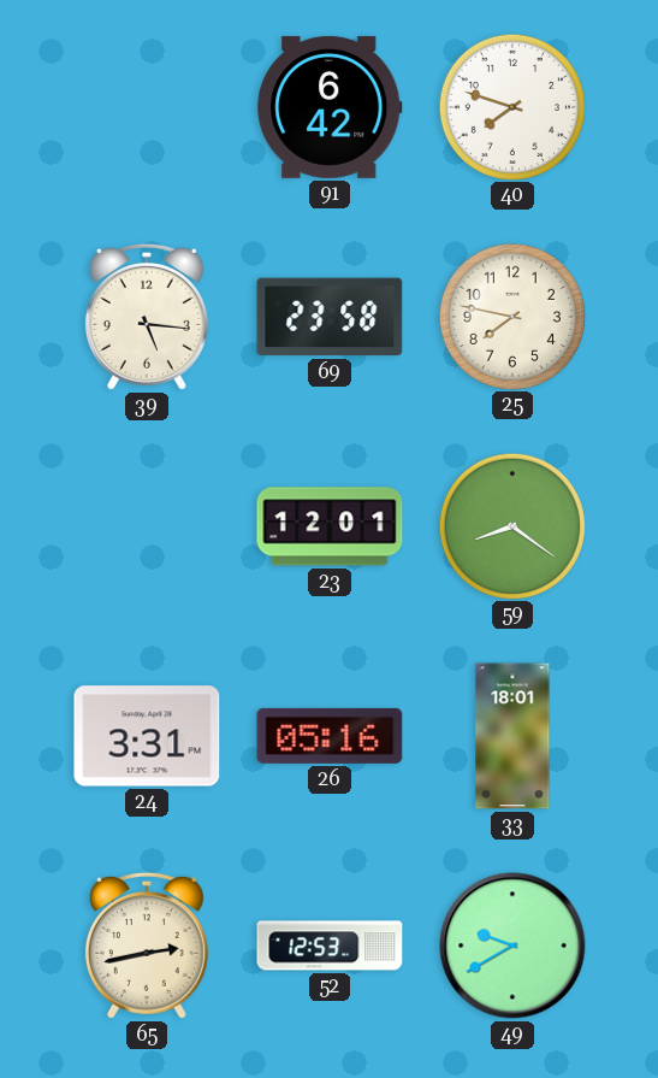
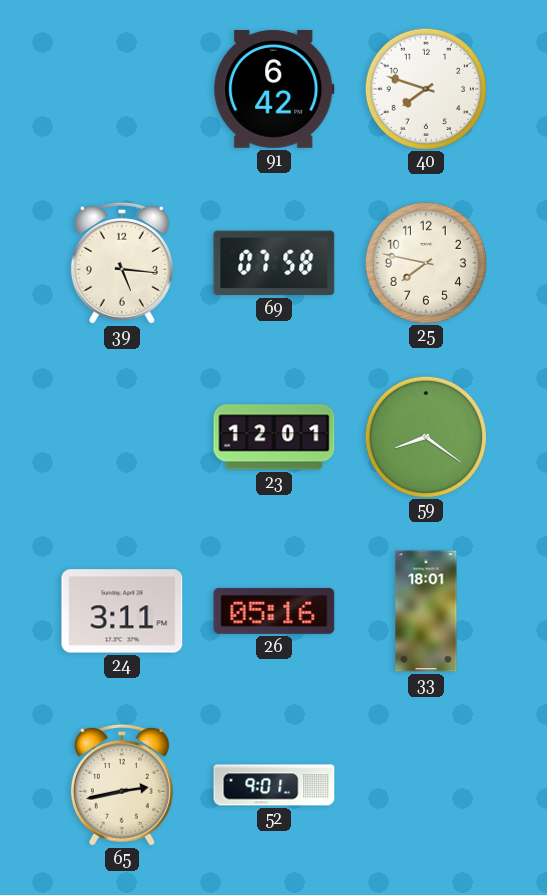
69: 23:58 -> 07:58
24: 3:31 -> 3:11
52: 12:53 -> 9:01
49: 9:40 -> none
